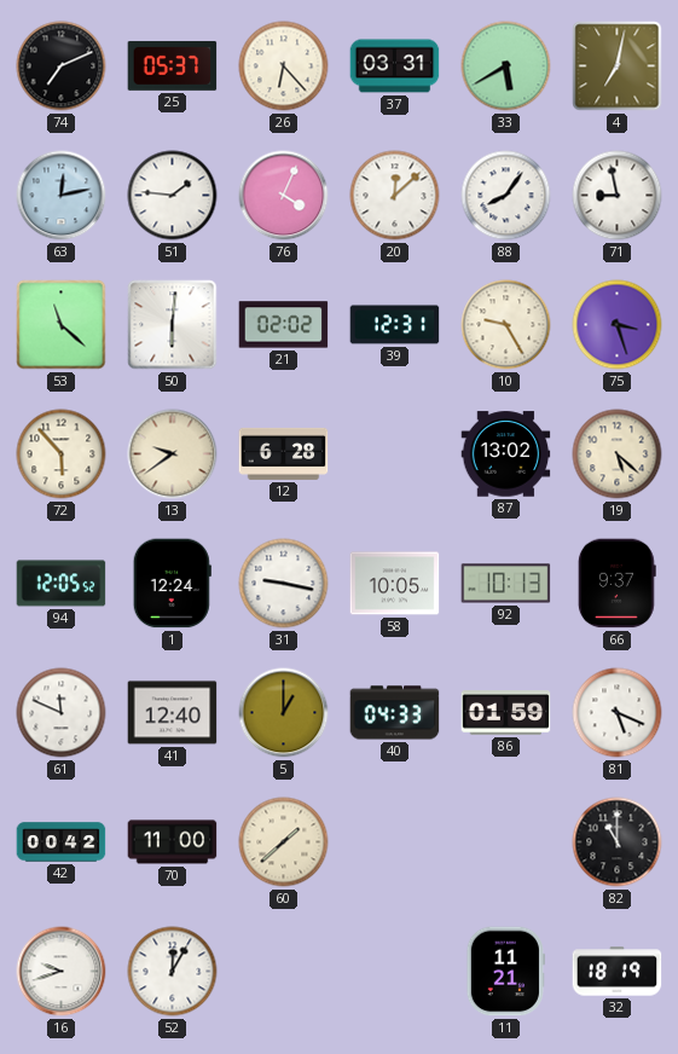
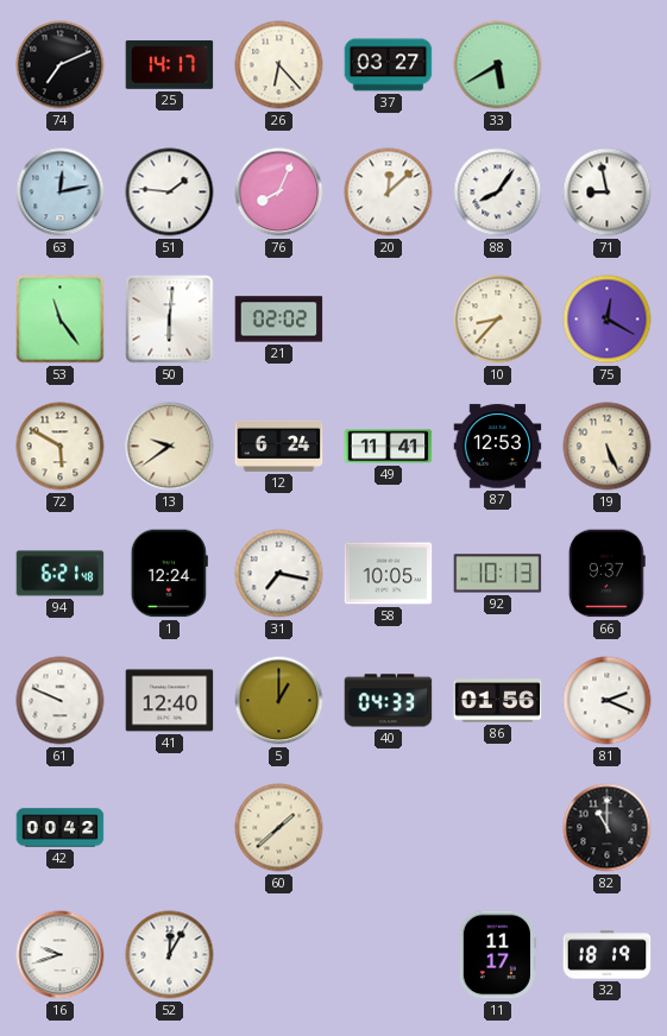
25: 05:37 -> 14:17
37: 03:31 -> 03:27
4: 7:02 -> none
76: 4:04 -> 8:04
53: 11:22 -> 11:24
39: 12:31 -> none
10: 9:25 -> 8:37
75: 3:27 -> 12:20
72: 5:53 -> 5:50
12: 6:28 -> 6:24
49: none -> 11:41
87: 13:02 -> 12:53
19: 5:22 -> 5:26
94: 12:05 -> 6:21
31: 9:17 -> 7:17
61: 11:49 -> 9:49
86: 01:59 -> 01:56
81: 5:19 -> 2:19
70: 11:00 -> none
11: 11:21 -> 11:17
